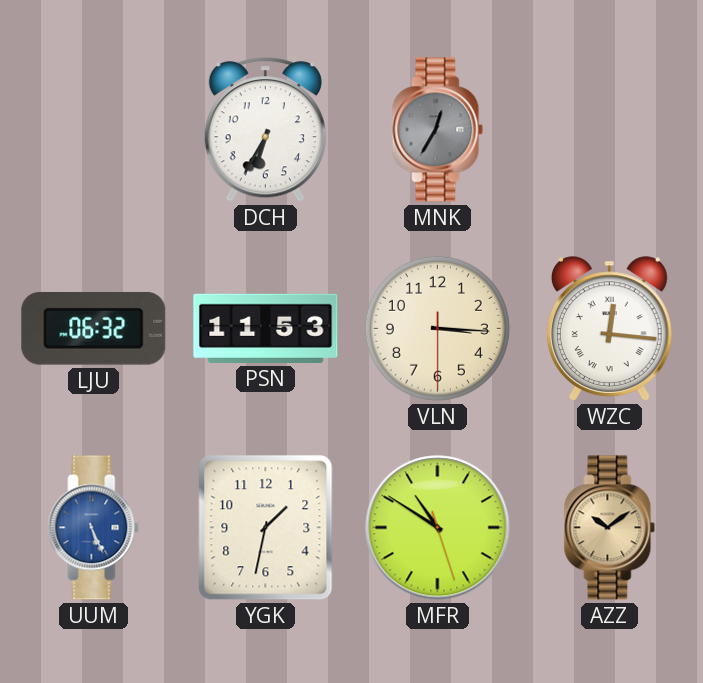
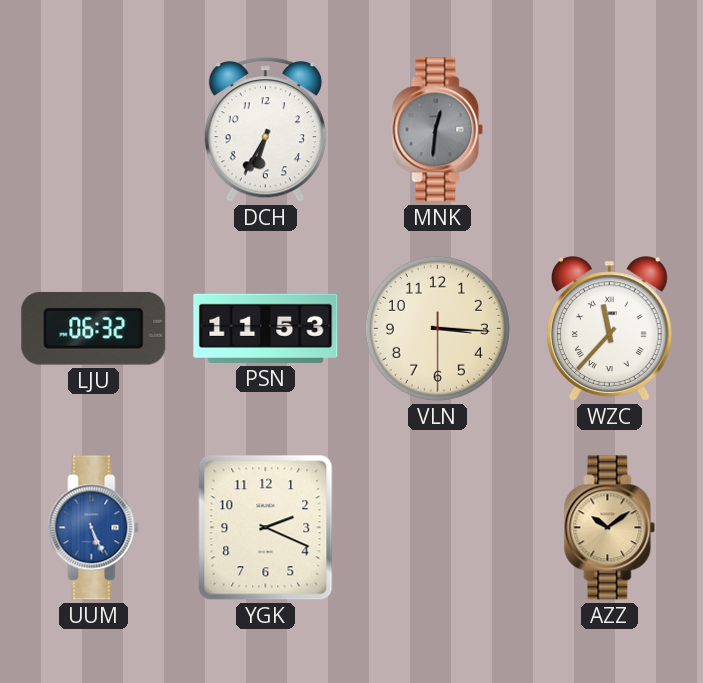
MNK: 12:35 -> 12:31
WZC: 12:16 -> 11:37
YGK: 1:32 -> 2:19
MFR: 10:50 -> none
